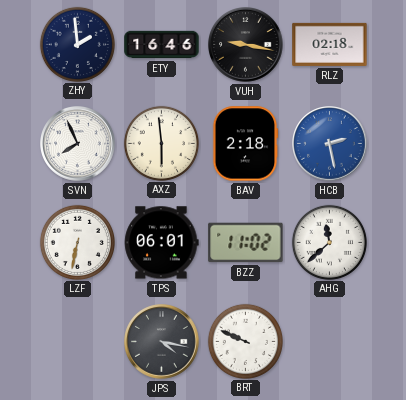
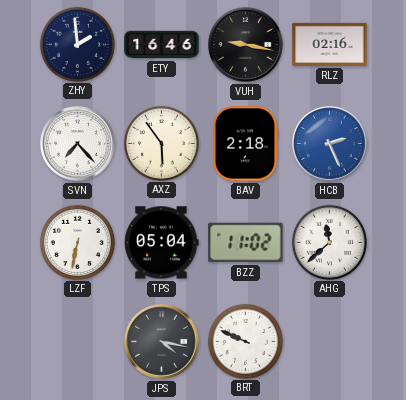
RLZ: 02:18 -> 02:16
SVN: 7:56 -> 7:23
AXZ: 5:59 -> 5:54
HCB: 2:28 -> 2:26
TPS: 06:01 -> 05:04
